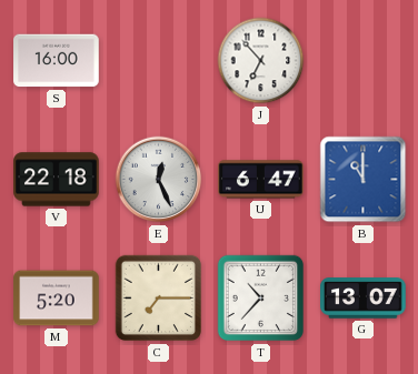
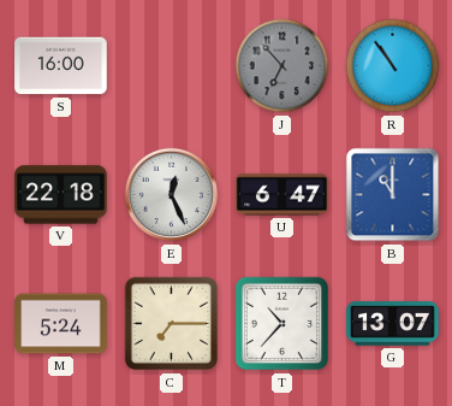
J dial: white -> grey
R: none -> 10:54
M: 5:20 -> 5:24
